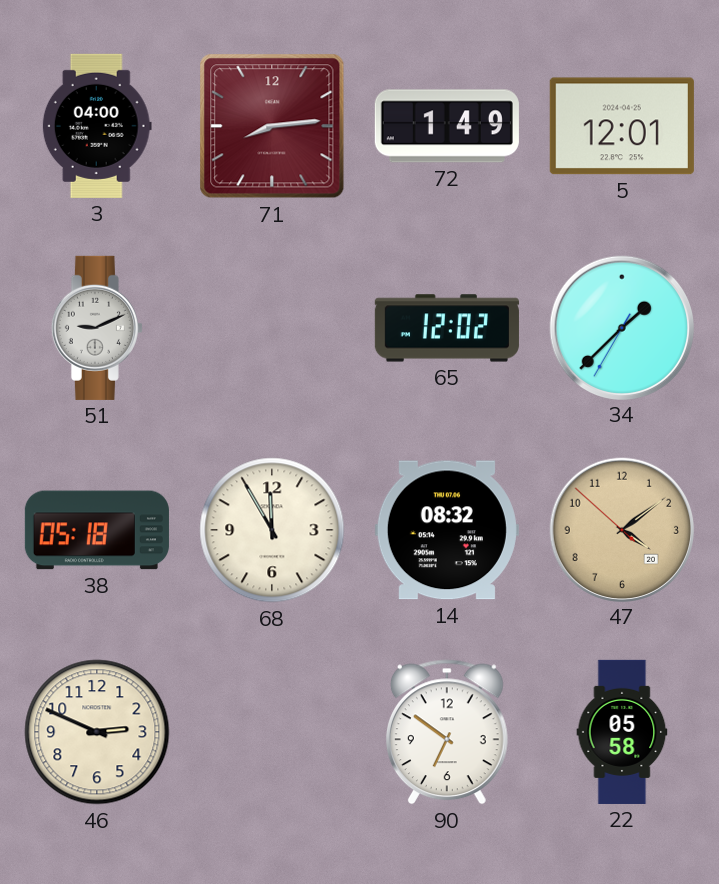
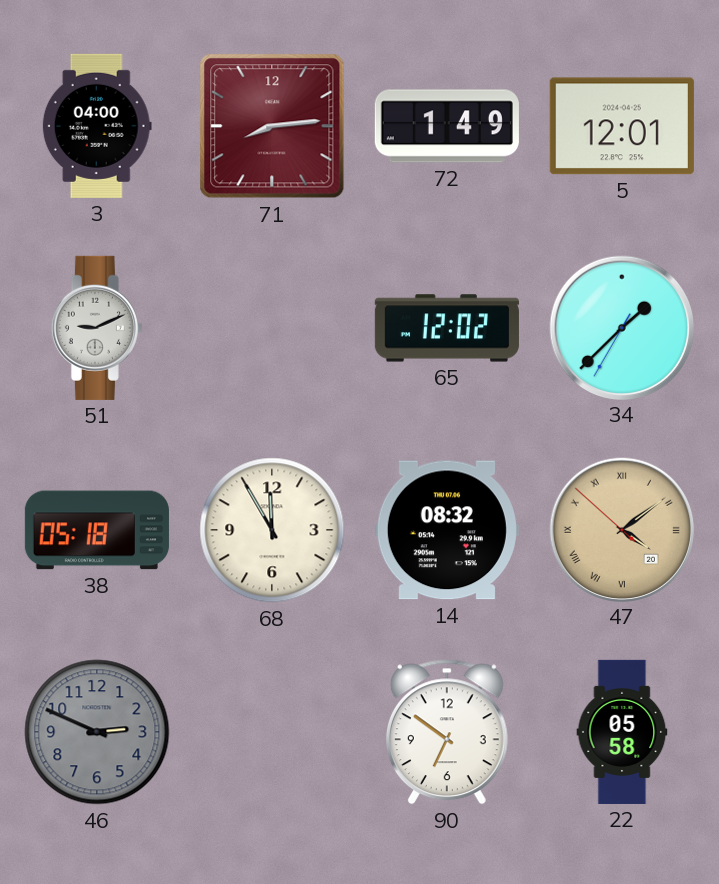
47 numerals: Arabic -> Roman
46 dial: cream -> grey
